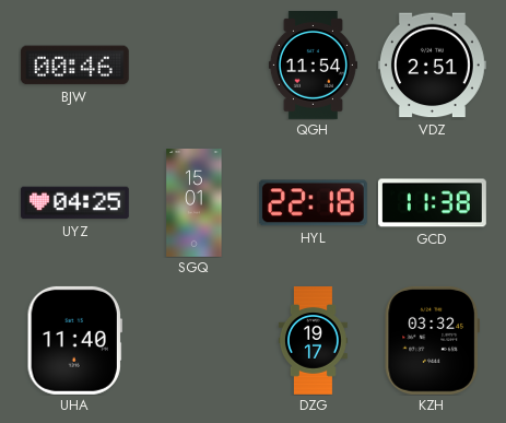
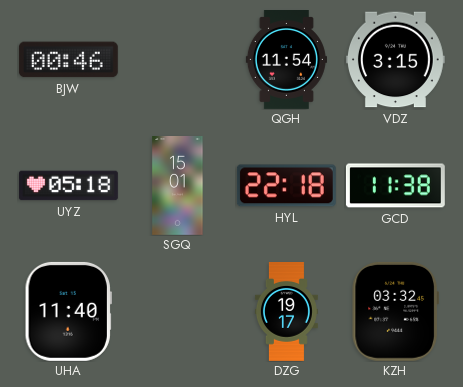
VDZ: 2:51 -> 3:15
UYZ: 04:25 -> 05:18
